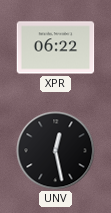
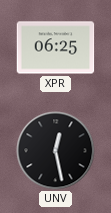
XPR: 06:22 -> 06:25
